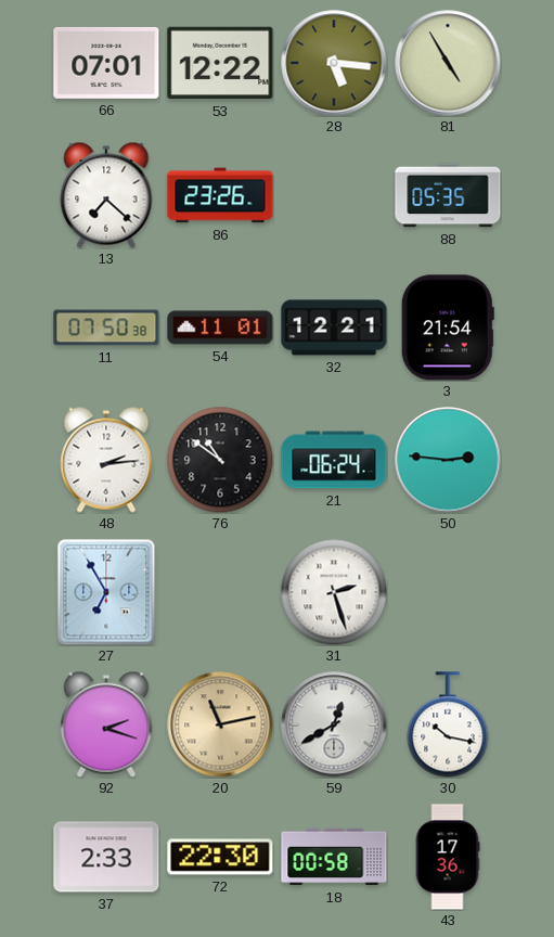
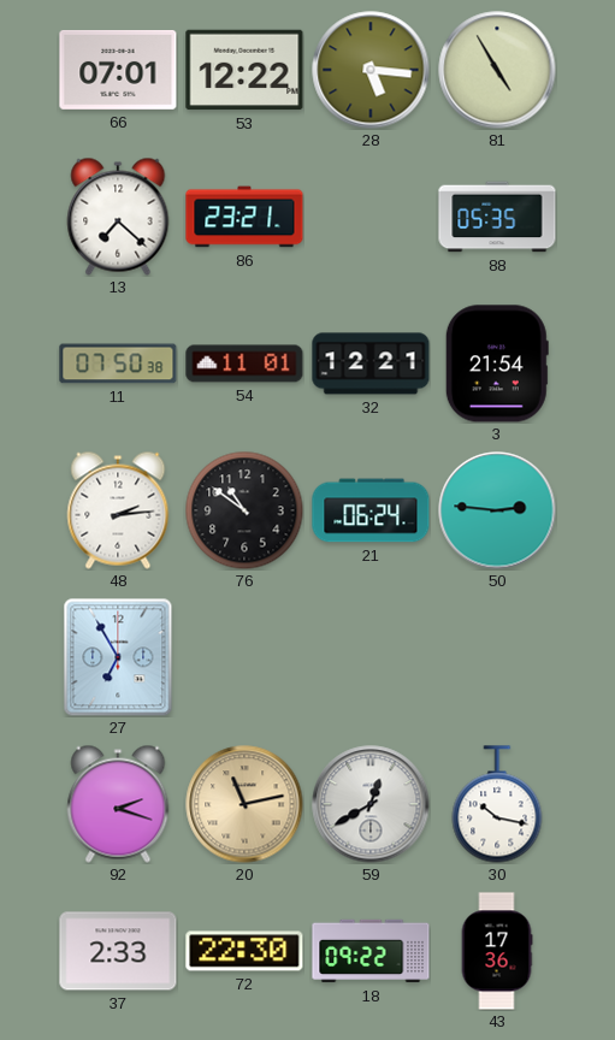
86: 23:26 -> 23:21
31: 2:27 -> none
18: 00:58 -> 09:22
